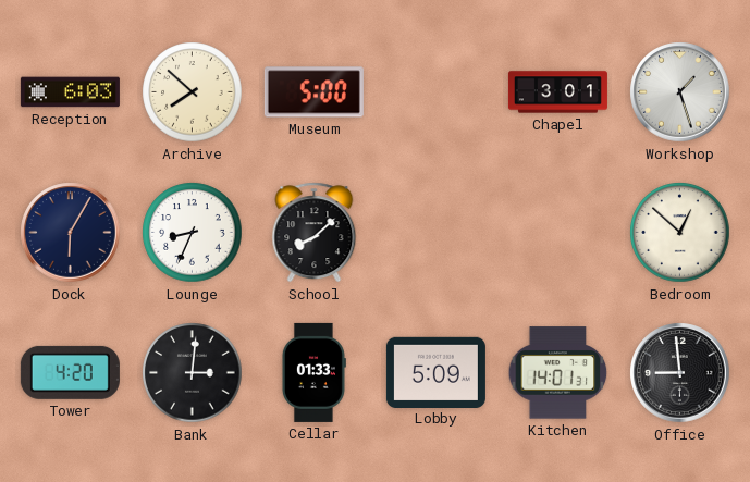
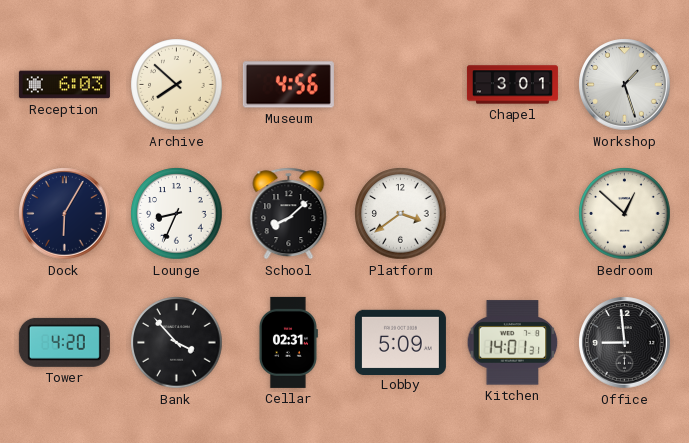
Museum: 5:00 -> 4:56
Platform: none -> 3:39
Bank: 3:01 -> 3:53
Cellar: 01:33 -> 02:31
